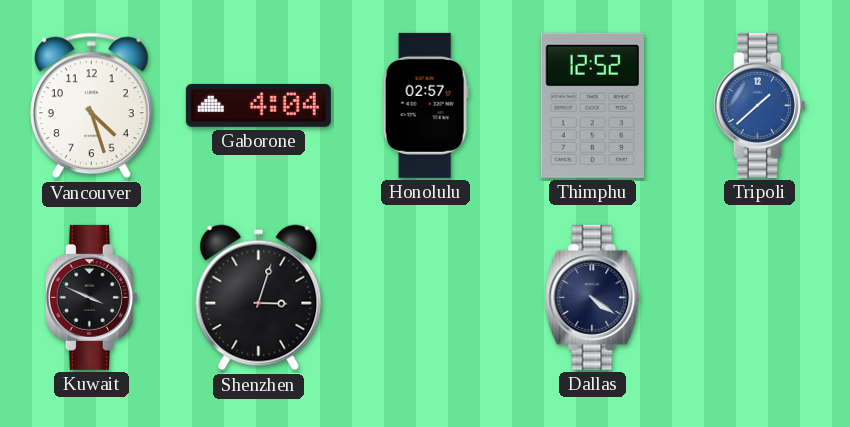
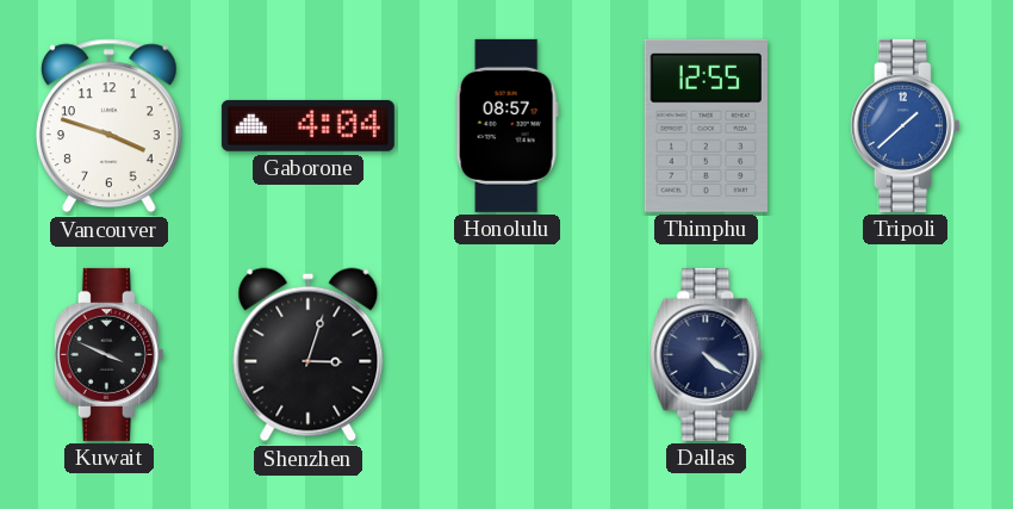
Vancouver: 4:27 -> 3:48
Honolulu: 02:57 -> 08:57
Thimphu: 12:52 -> 12:55
